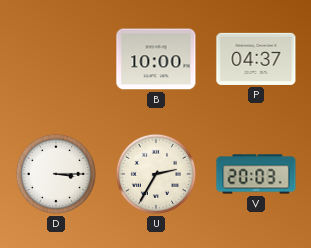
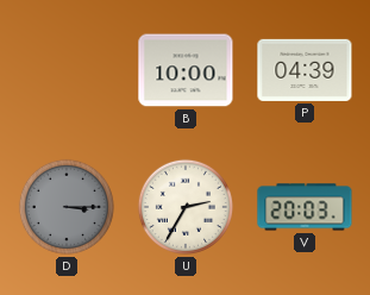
P: 04:37 -> 04:39
D dial: white -> grey
